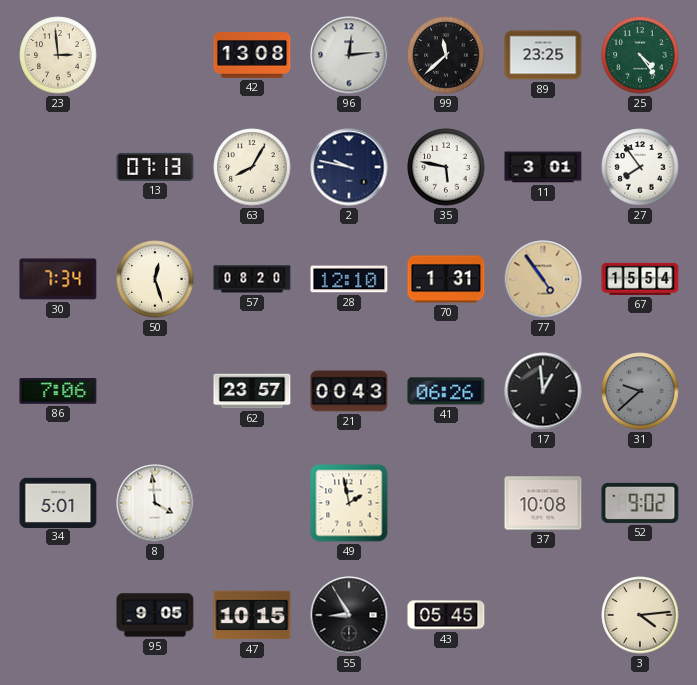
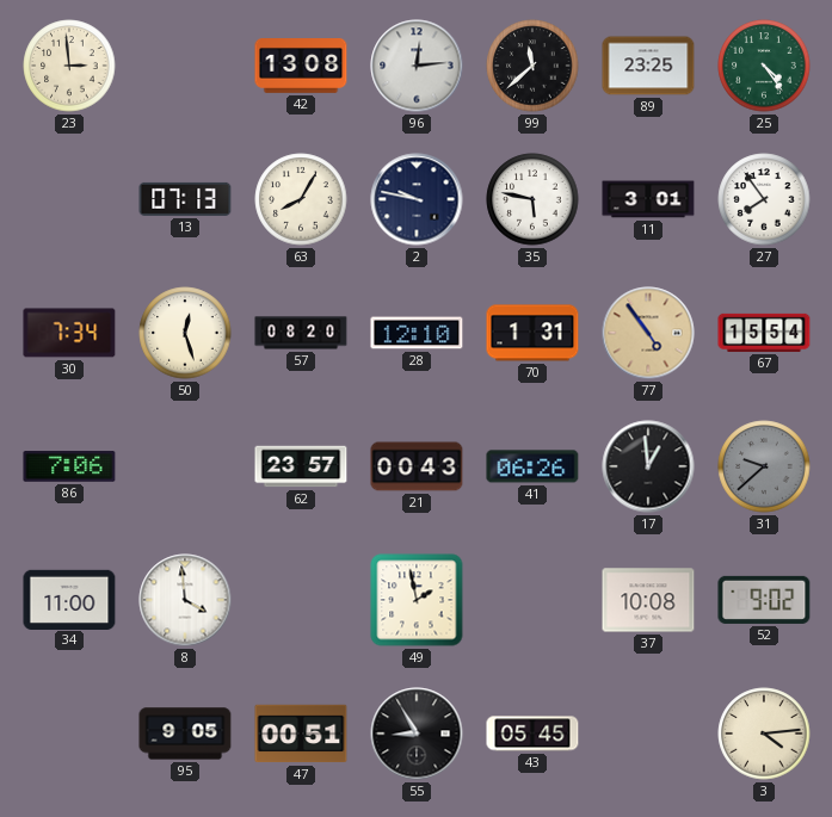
34: 5:01 -> 11:00
47: 10:15 -> 00:51
